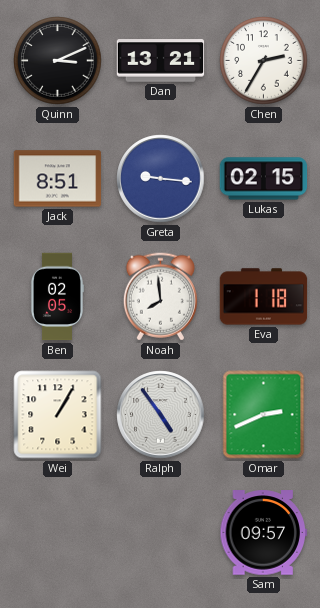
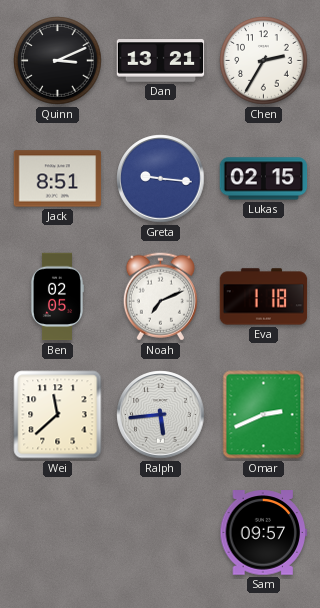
Noah: 7:59 -> 7:11
Wei: 1:05 -> 11:38
Ralph: 4:54 -> 5:44
